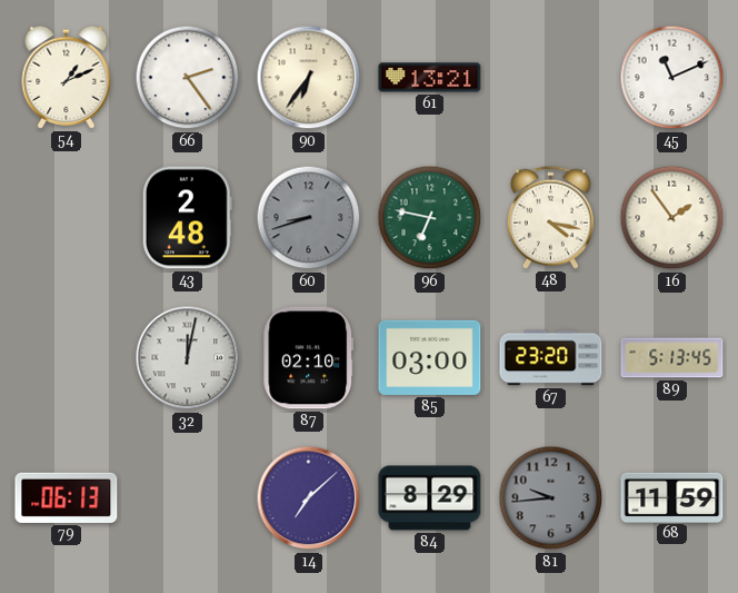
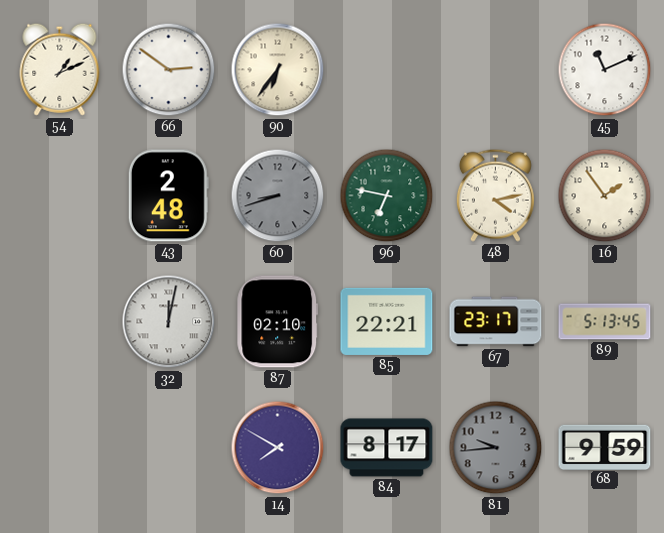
66: 2:24 -> 2:51
61: 13:21 -> none
48: 4:17 -> 4:13
85: 03:00 -> 22:21
67: 23:20 -> 23:17
79: 06:13 -> none
14: 7:08 -> 7:50
84: 8:29 -> 8:17
68: 11:59 -> 9:59
